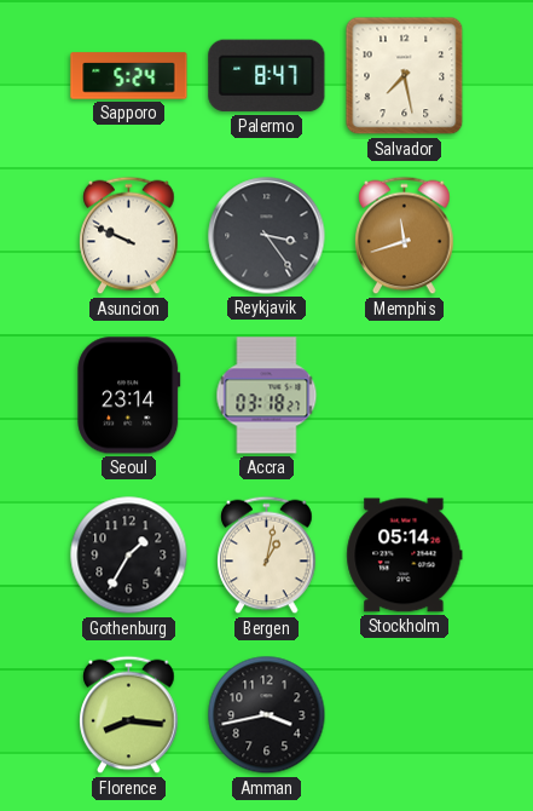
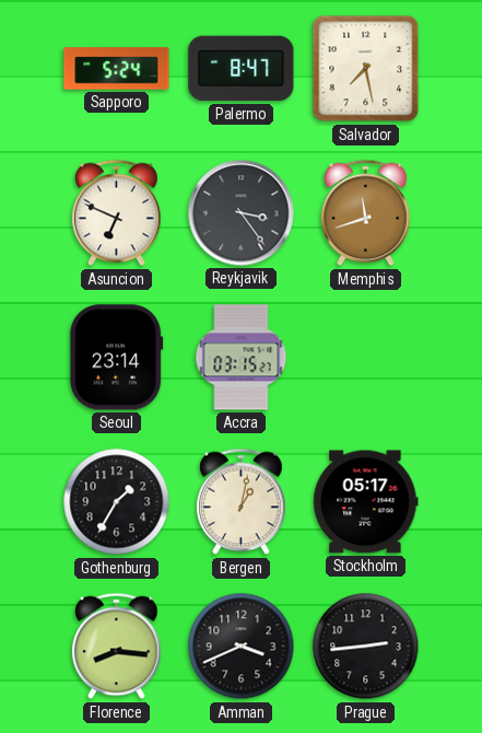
Asuncion: 9:49 -> 6:49
Accra: 03:18 -> 03:15
Stockholm: 05:14 -> 05:17
Amman: 3:43 -> 3:41
Prague: none -> 2:44
